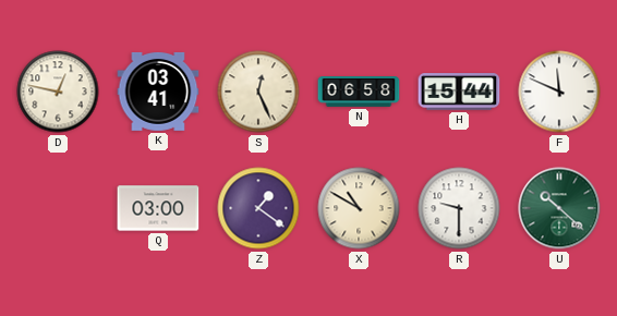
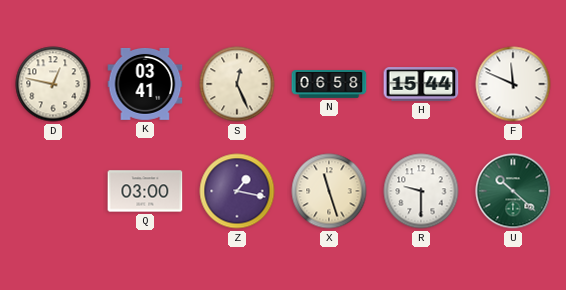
Z: 1:21 -> 1:17
X: 10:50 -> 11:27
